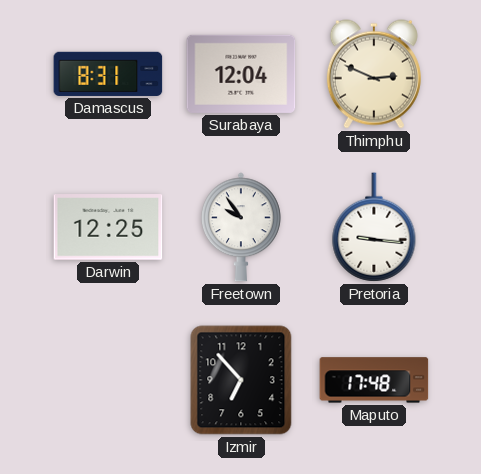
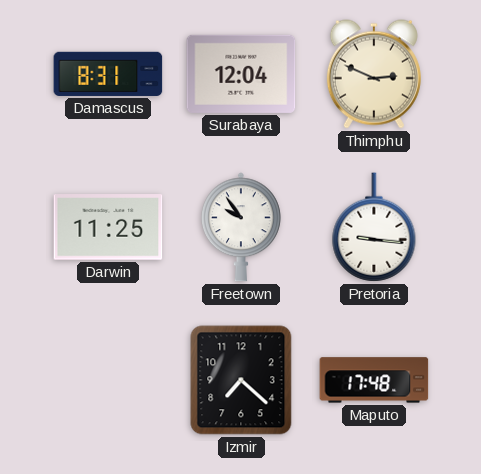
Darwin: 12:25 -> 11:25
Izmir: 6:53 -> 7:22
